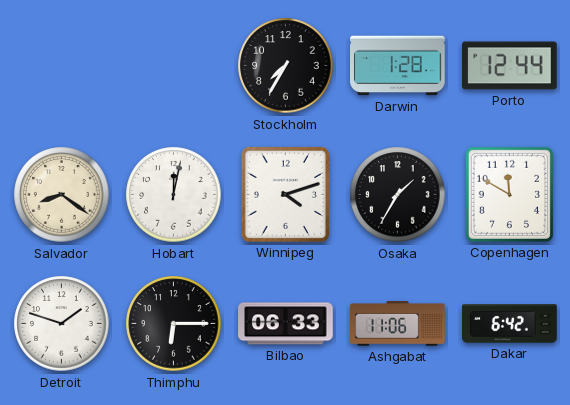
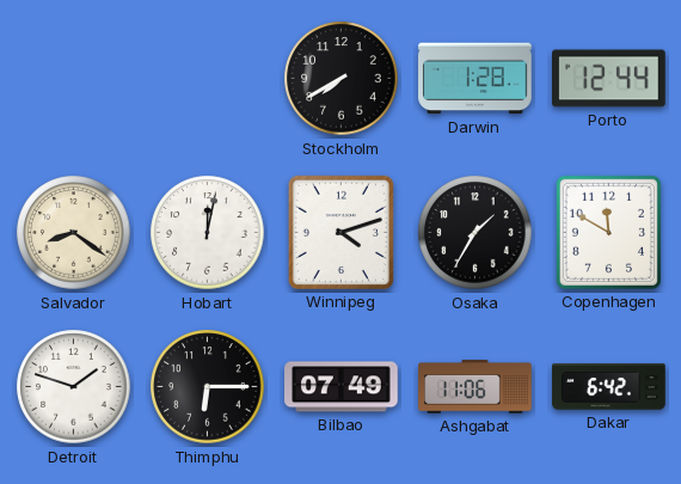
Stockholm: 7:35 -> 7:40
Bilbao: 06:33 -> 07:49
